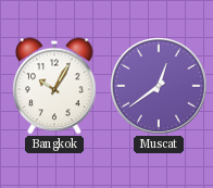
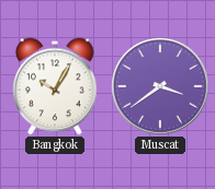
Muscat: 12:39 -> 3:39
